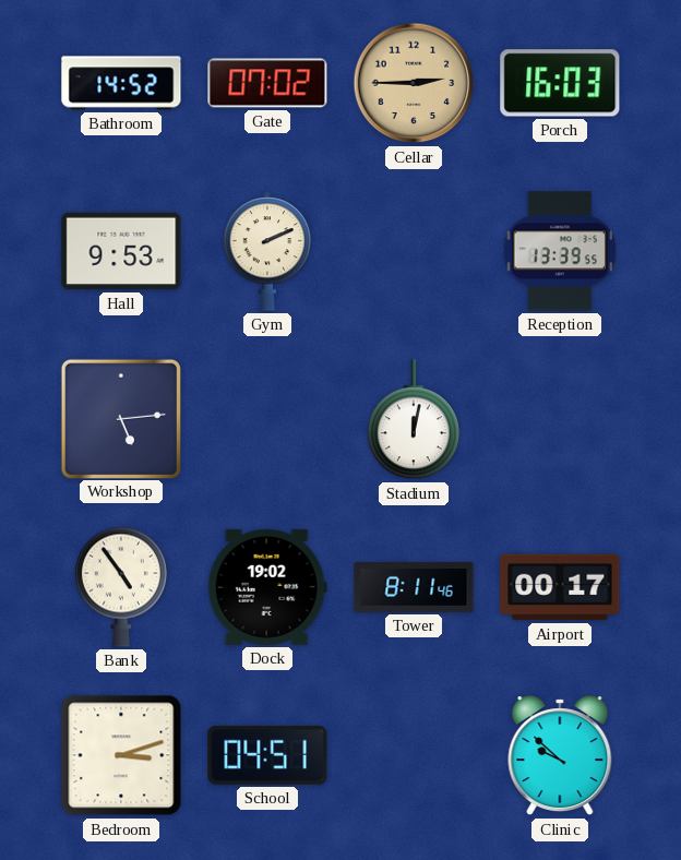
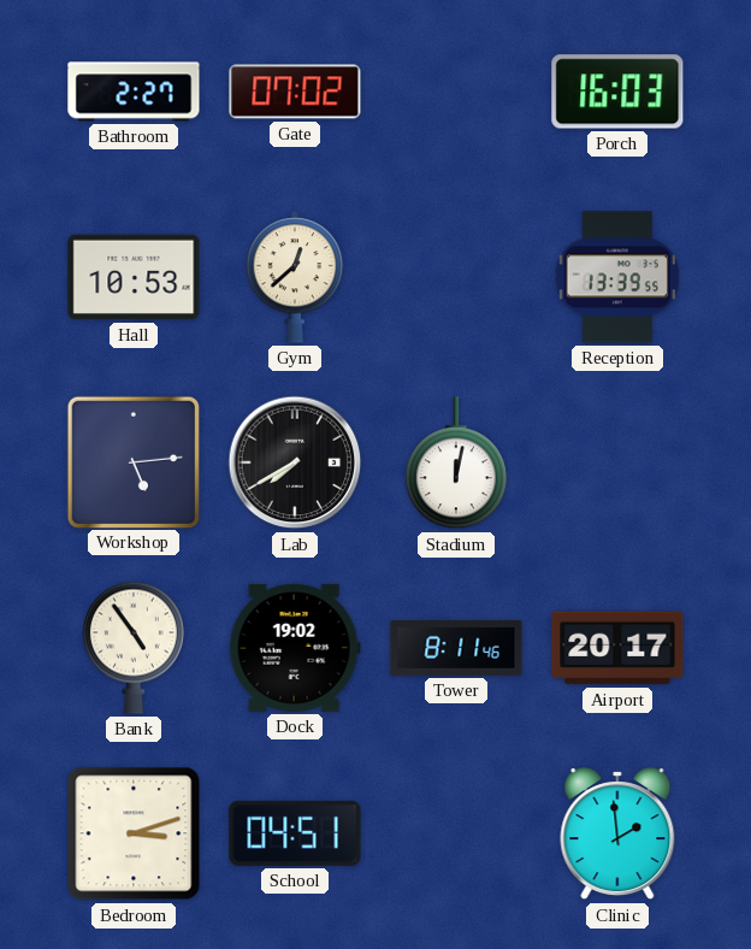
Bathroom: 14:52 -> 2:27
Cellar: 2:45 -> none
Hall: 9:53 -> 10:53
Gym: 2:11 -> 12:38
Lab: none -> 7:40
Airport: 00:17 -> 20:17
Clinic: 9:52 -> 1:59
